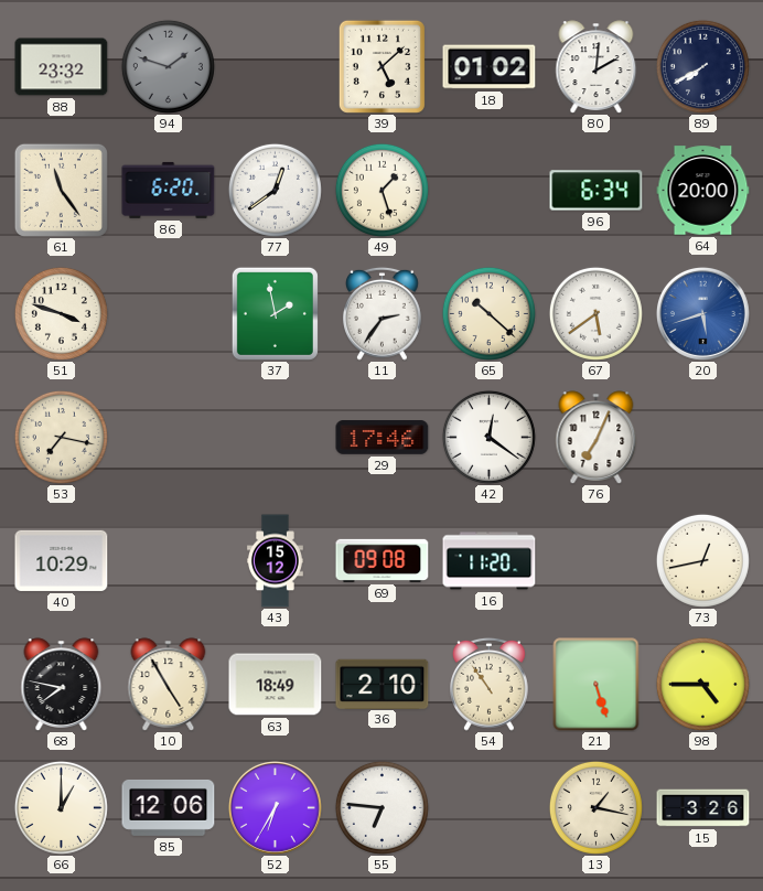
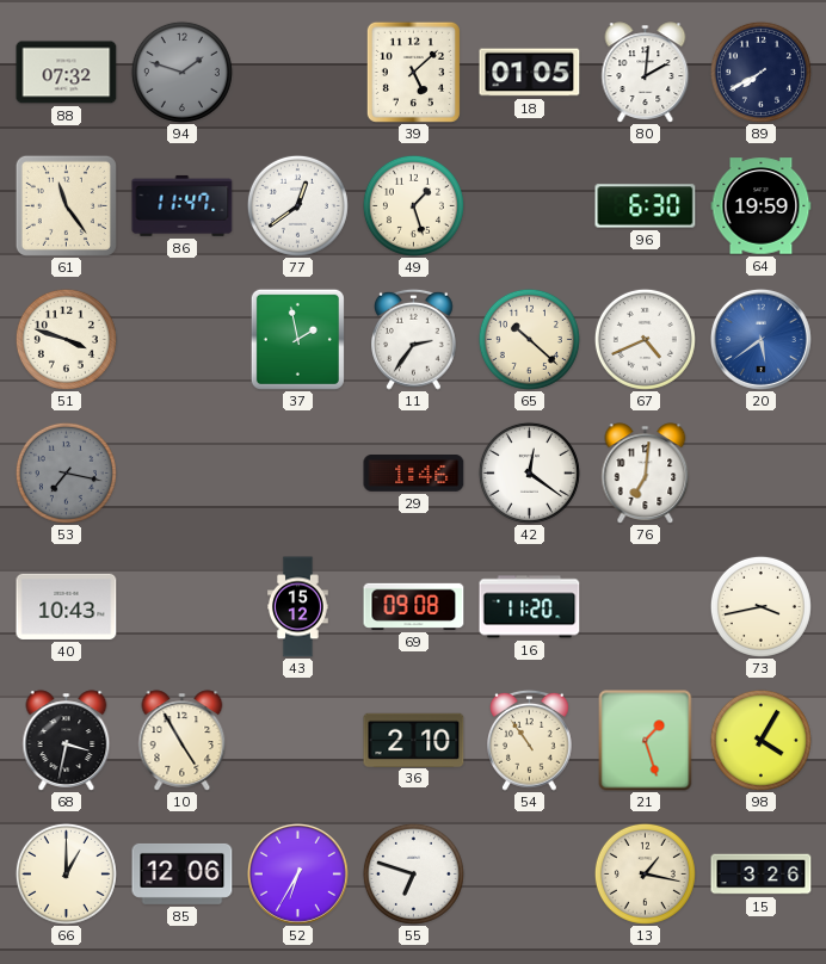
88: 23:32 -> 07:32
18: 01:02 -> 01:05
86: 6:20 -> 11:47
96: 6:34 -> 6:30
64: 20:00 -> 19:59
67: 5:39 -> 4:41
20: 5:42 -> 5:39
53 dial: cream -> grey
29: 17:46 -> 1:46
76: 7:04 -> 7:01
40: 10:29 -> 10:43
73: 12:43 -> 3:43
68: 7:47 -> 3:32
63: 18:49 -> none
21: 5:27 -> 1:27
98: 4:45 -> 4:05
55: 6:46 -> 6:48
